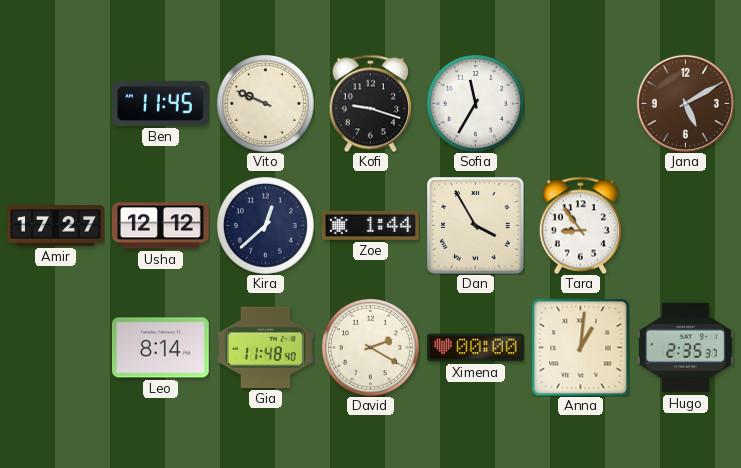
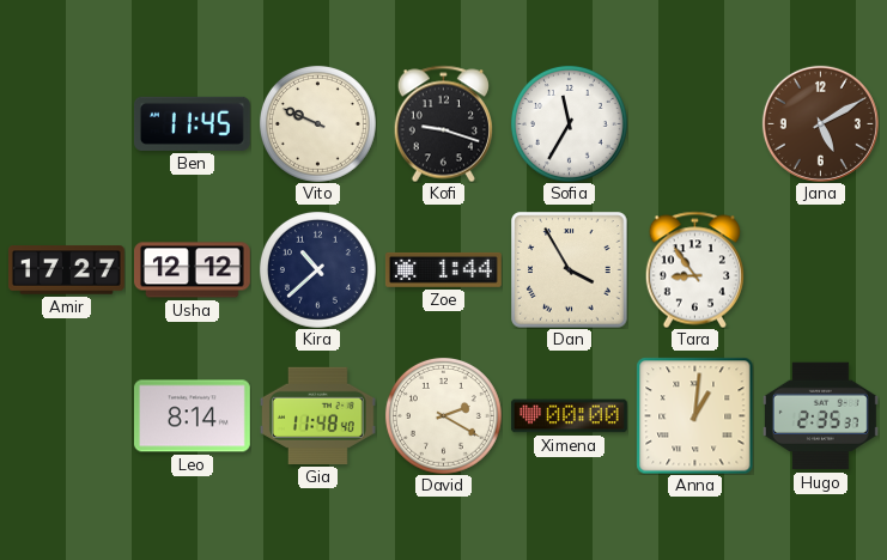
Kira: 12:38 -> 10:38
